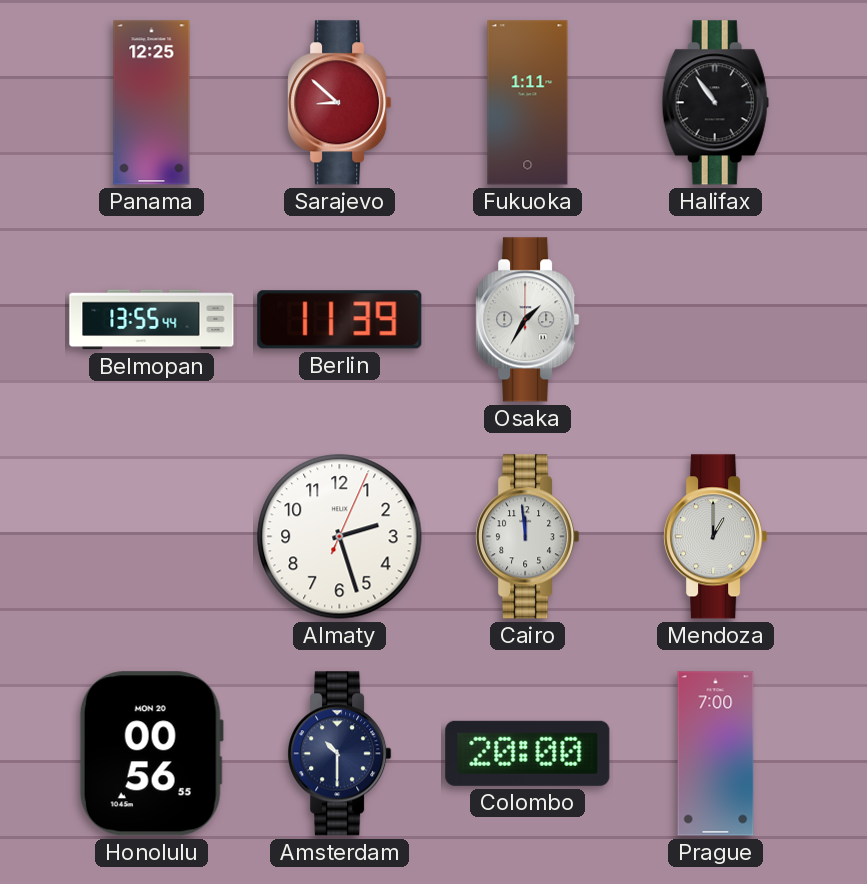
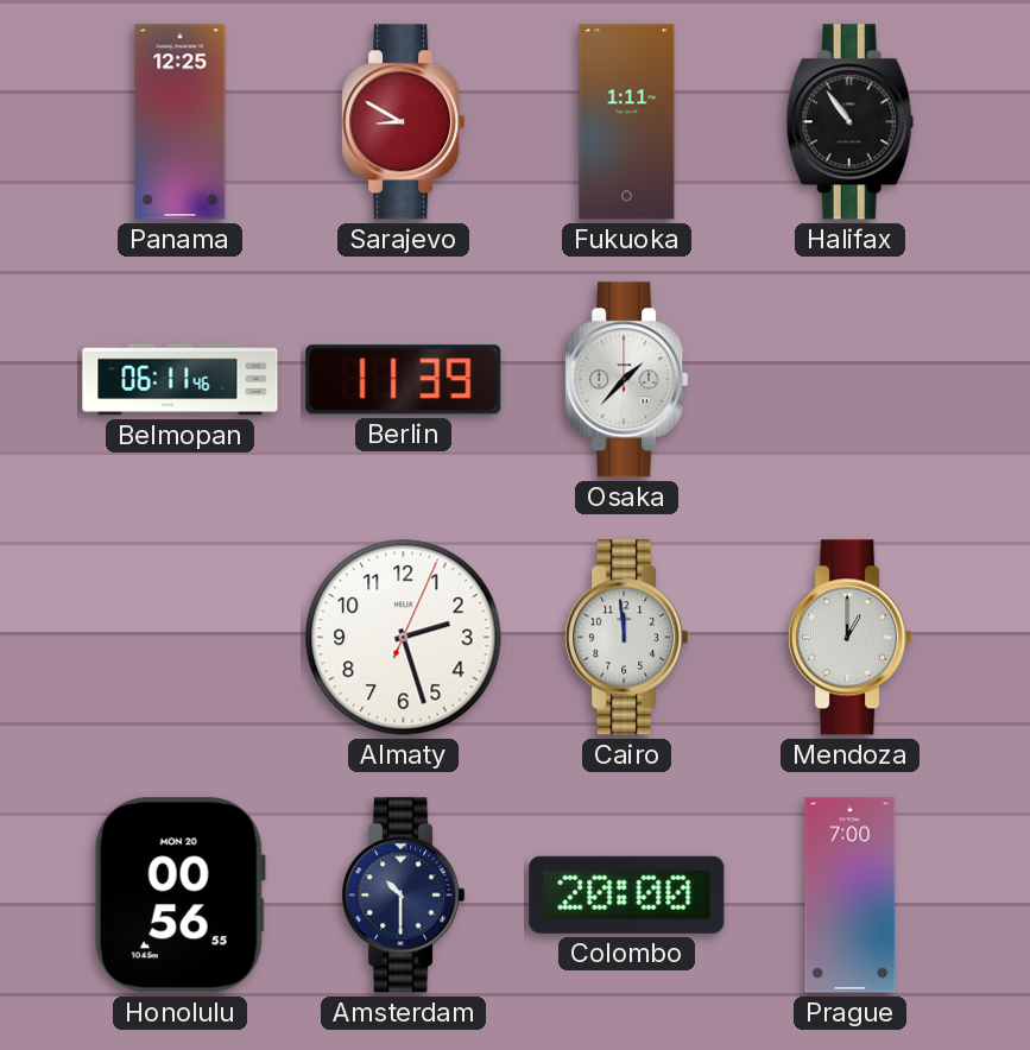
Sarajevo: 8:52 -> 8:50
Belmopan: 13:55 -> 06:11
Osaka: 1:35 -> 1:37
